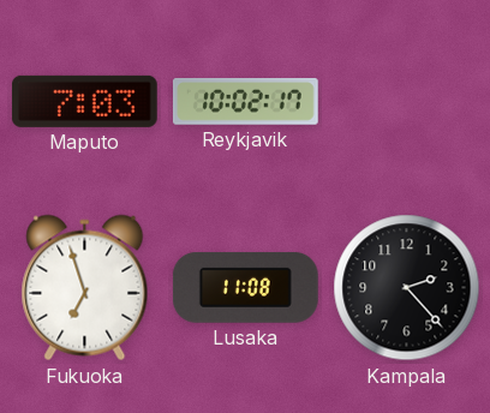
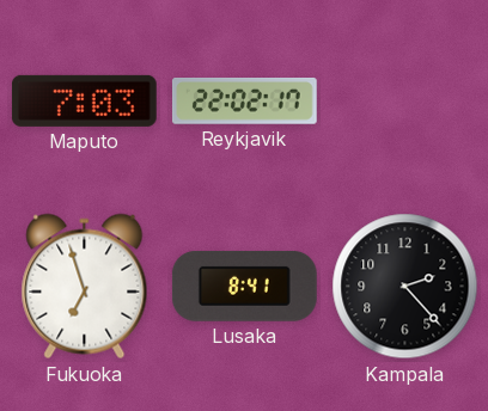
Reykjavik: 10:02 -> 22:02
Lusaka: 11:08 -> 8:41
